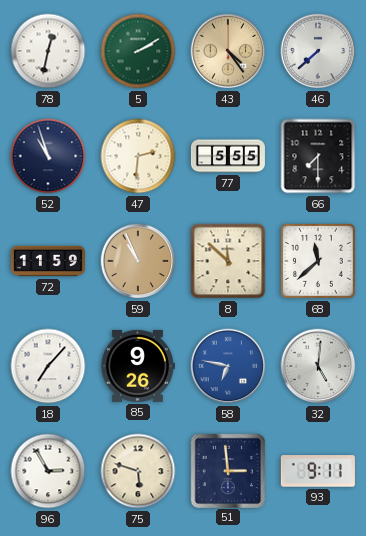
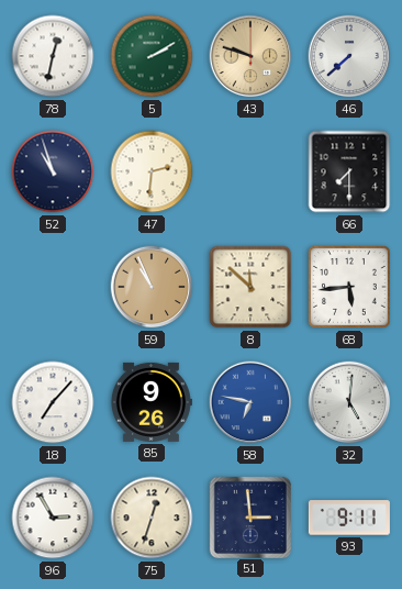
43: 4:24 -> 9:48
77: 5:55 -> none
72: 11:59 -> none
68: 11:38 -> 5:44
75: 5:48 -> 12:33
